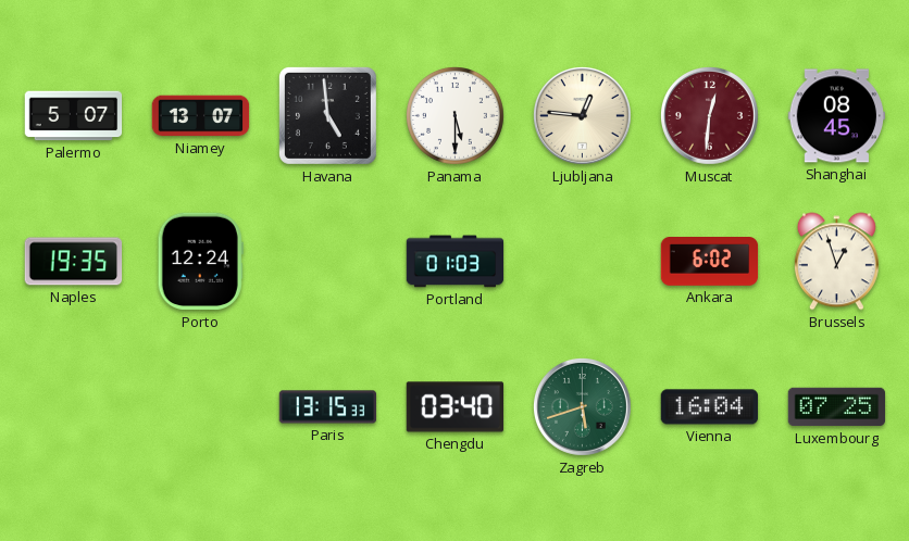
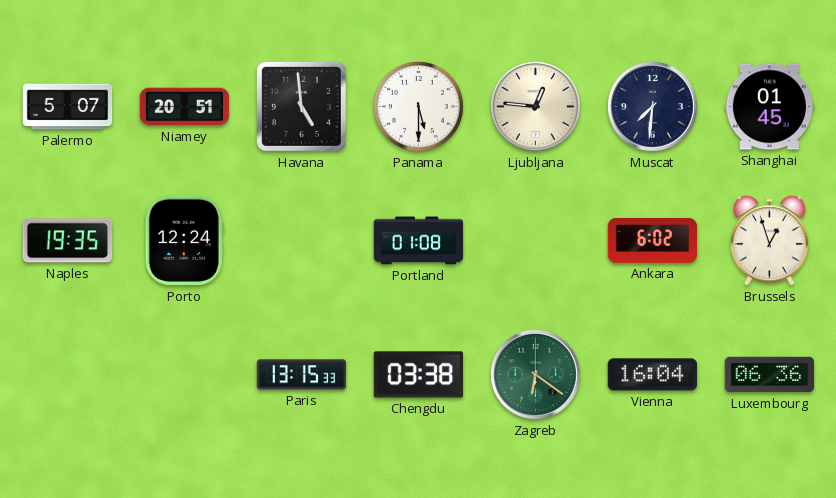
Niamey: 13:07 -> 20:51
Muscat: 12:31 -> 7:31
Muscat dial: burgundy -> navy
Shanghai: 08:45 -> 01:45
Portland: 01:03 -> 01:08
Chengdu: 03:40 -> 03:38
Zagreb: 5:42 -> 6:21
Luxembourg: 07:25 -> 06:36
